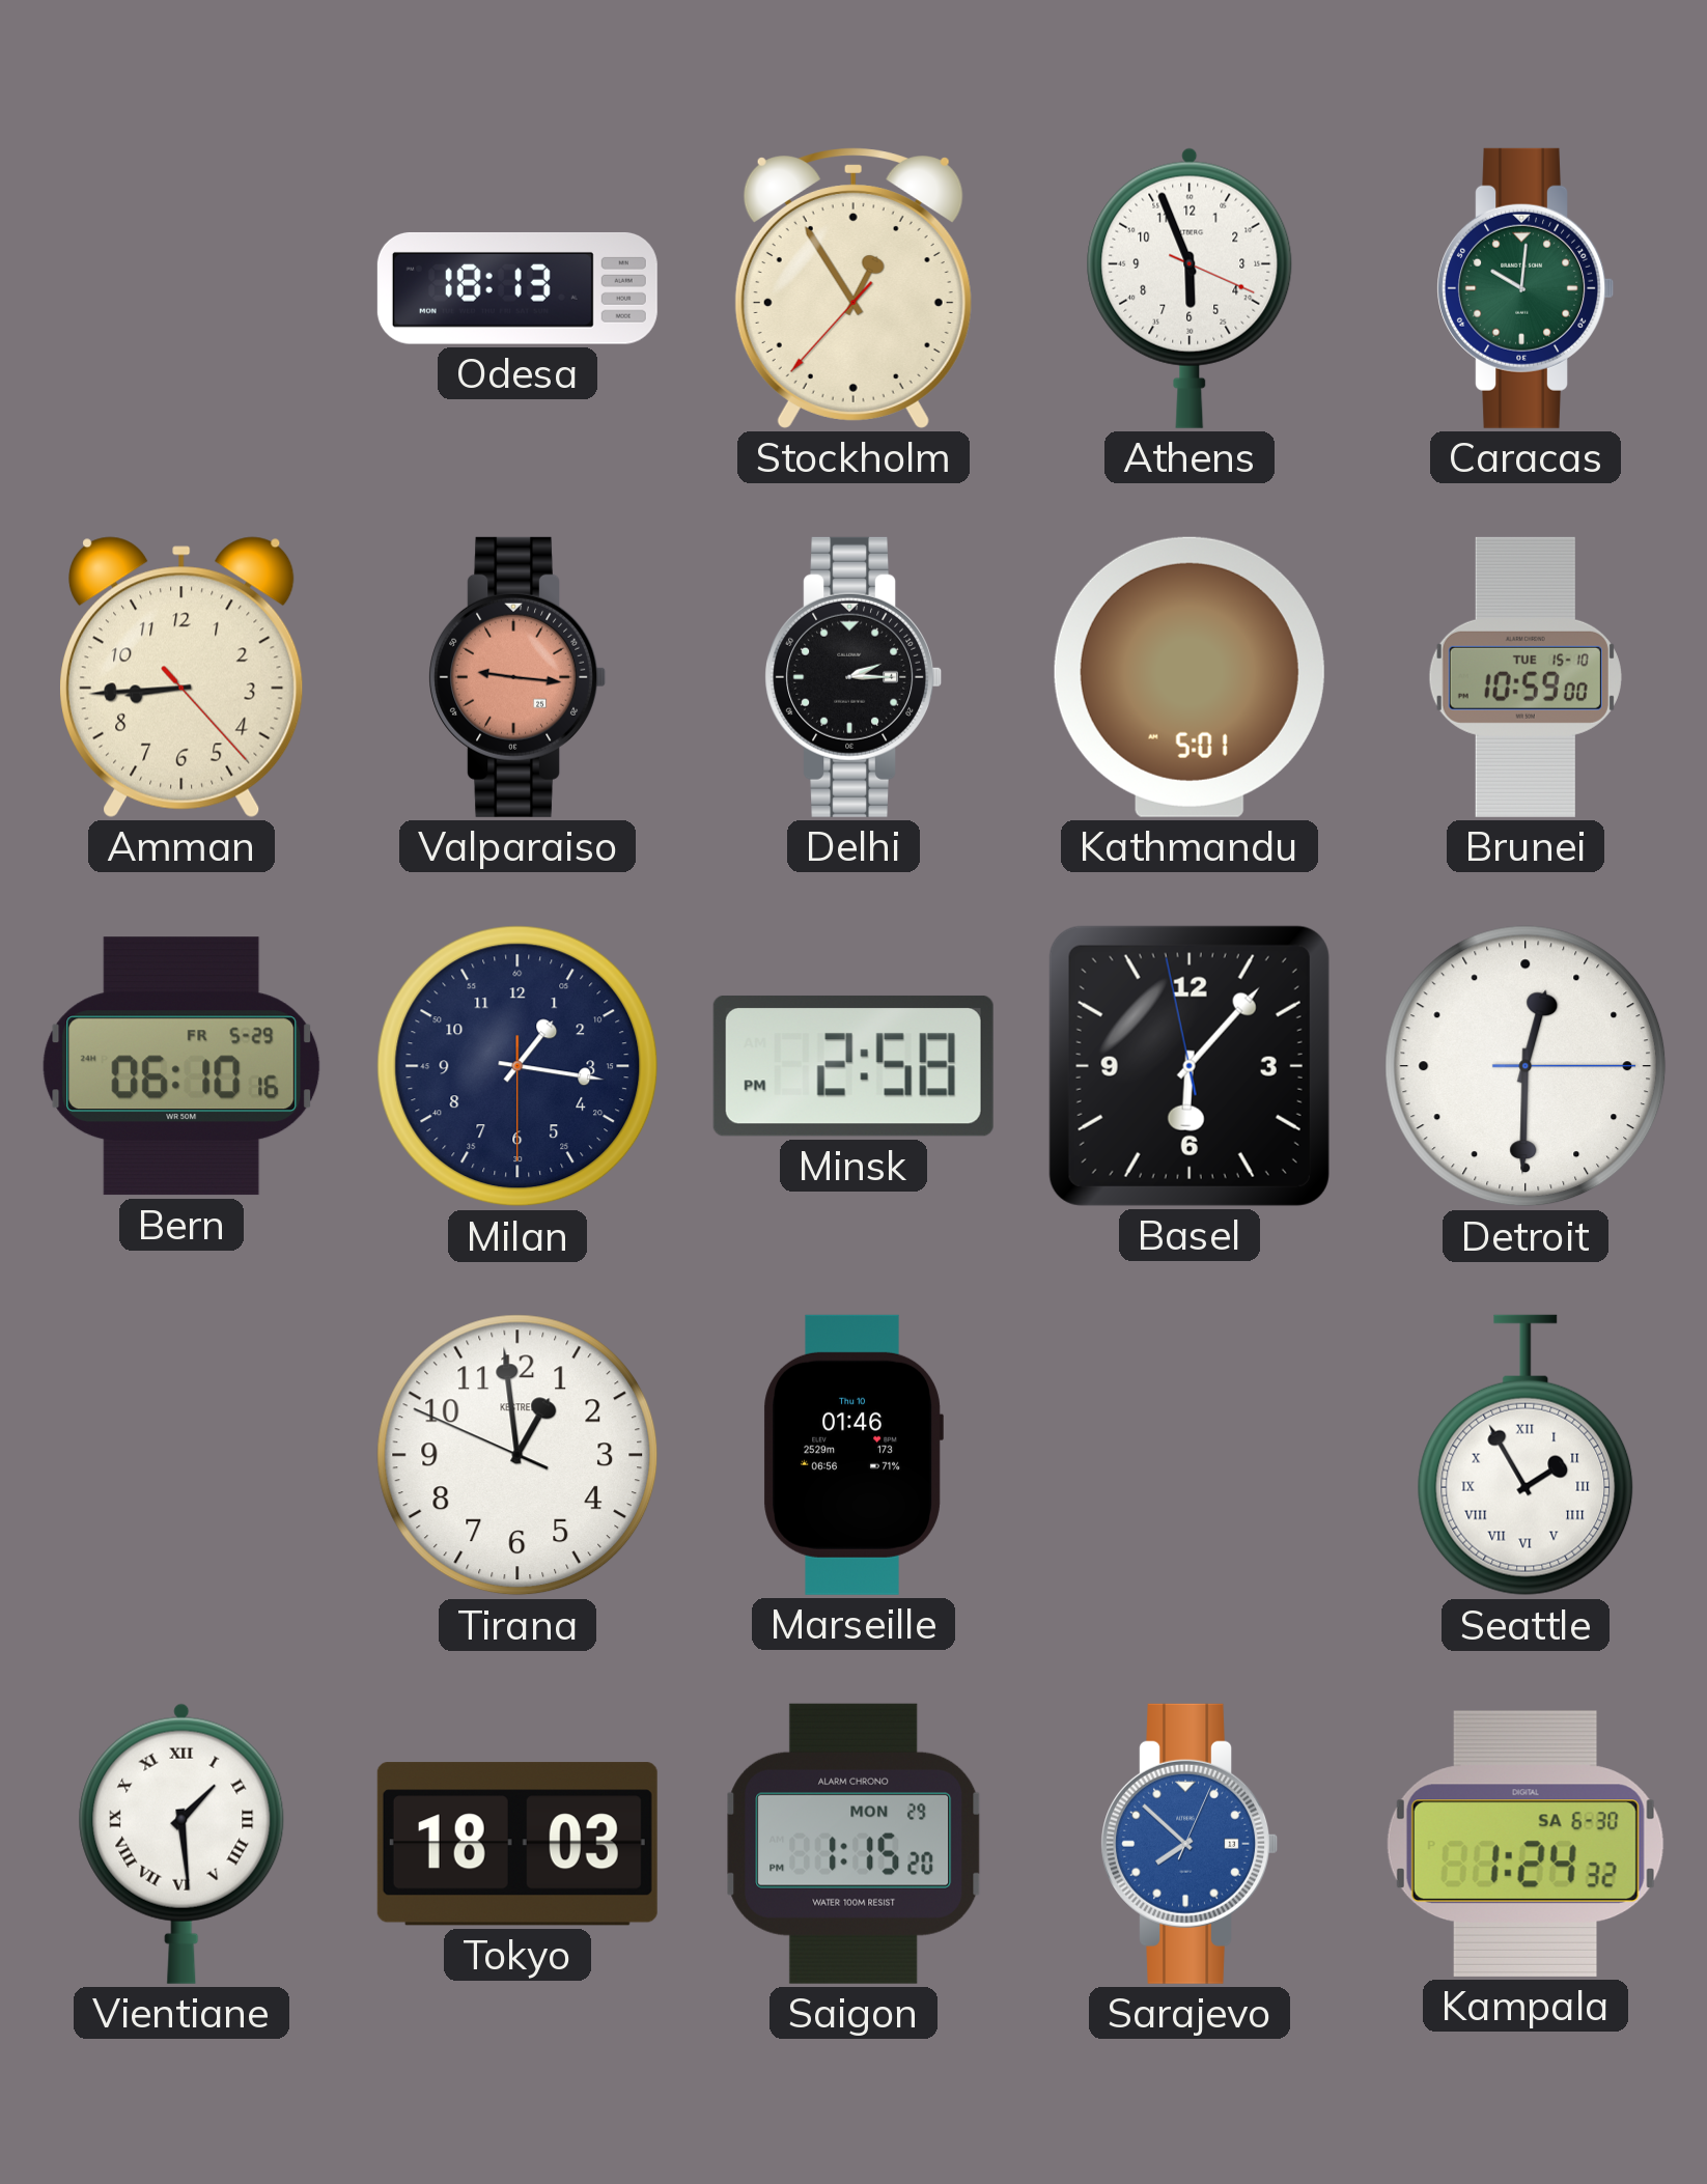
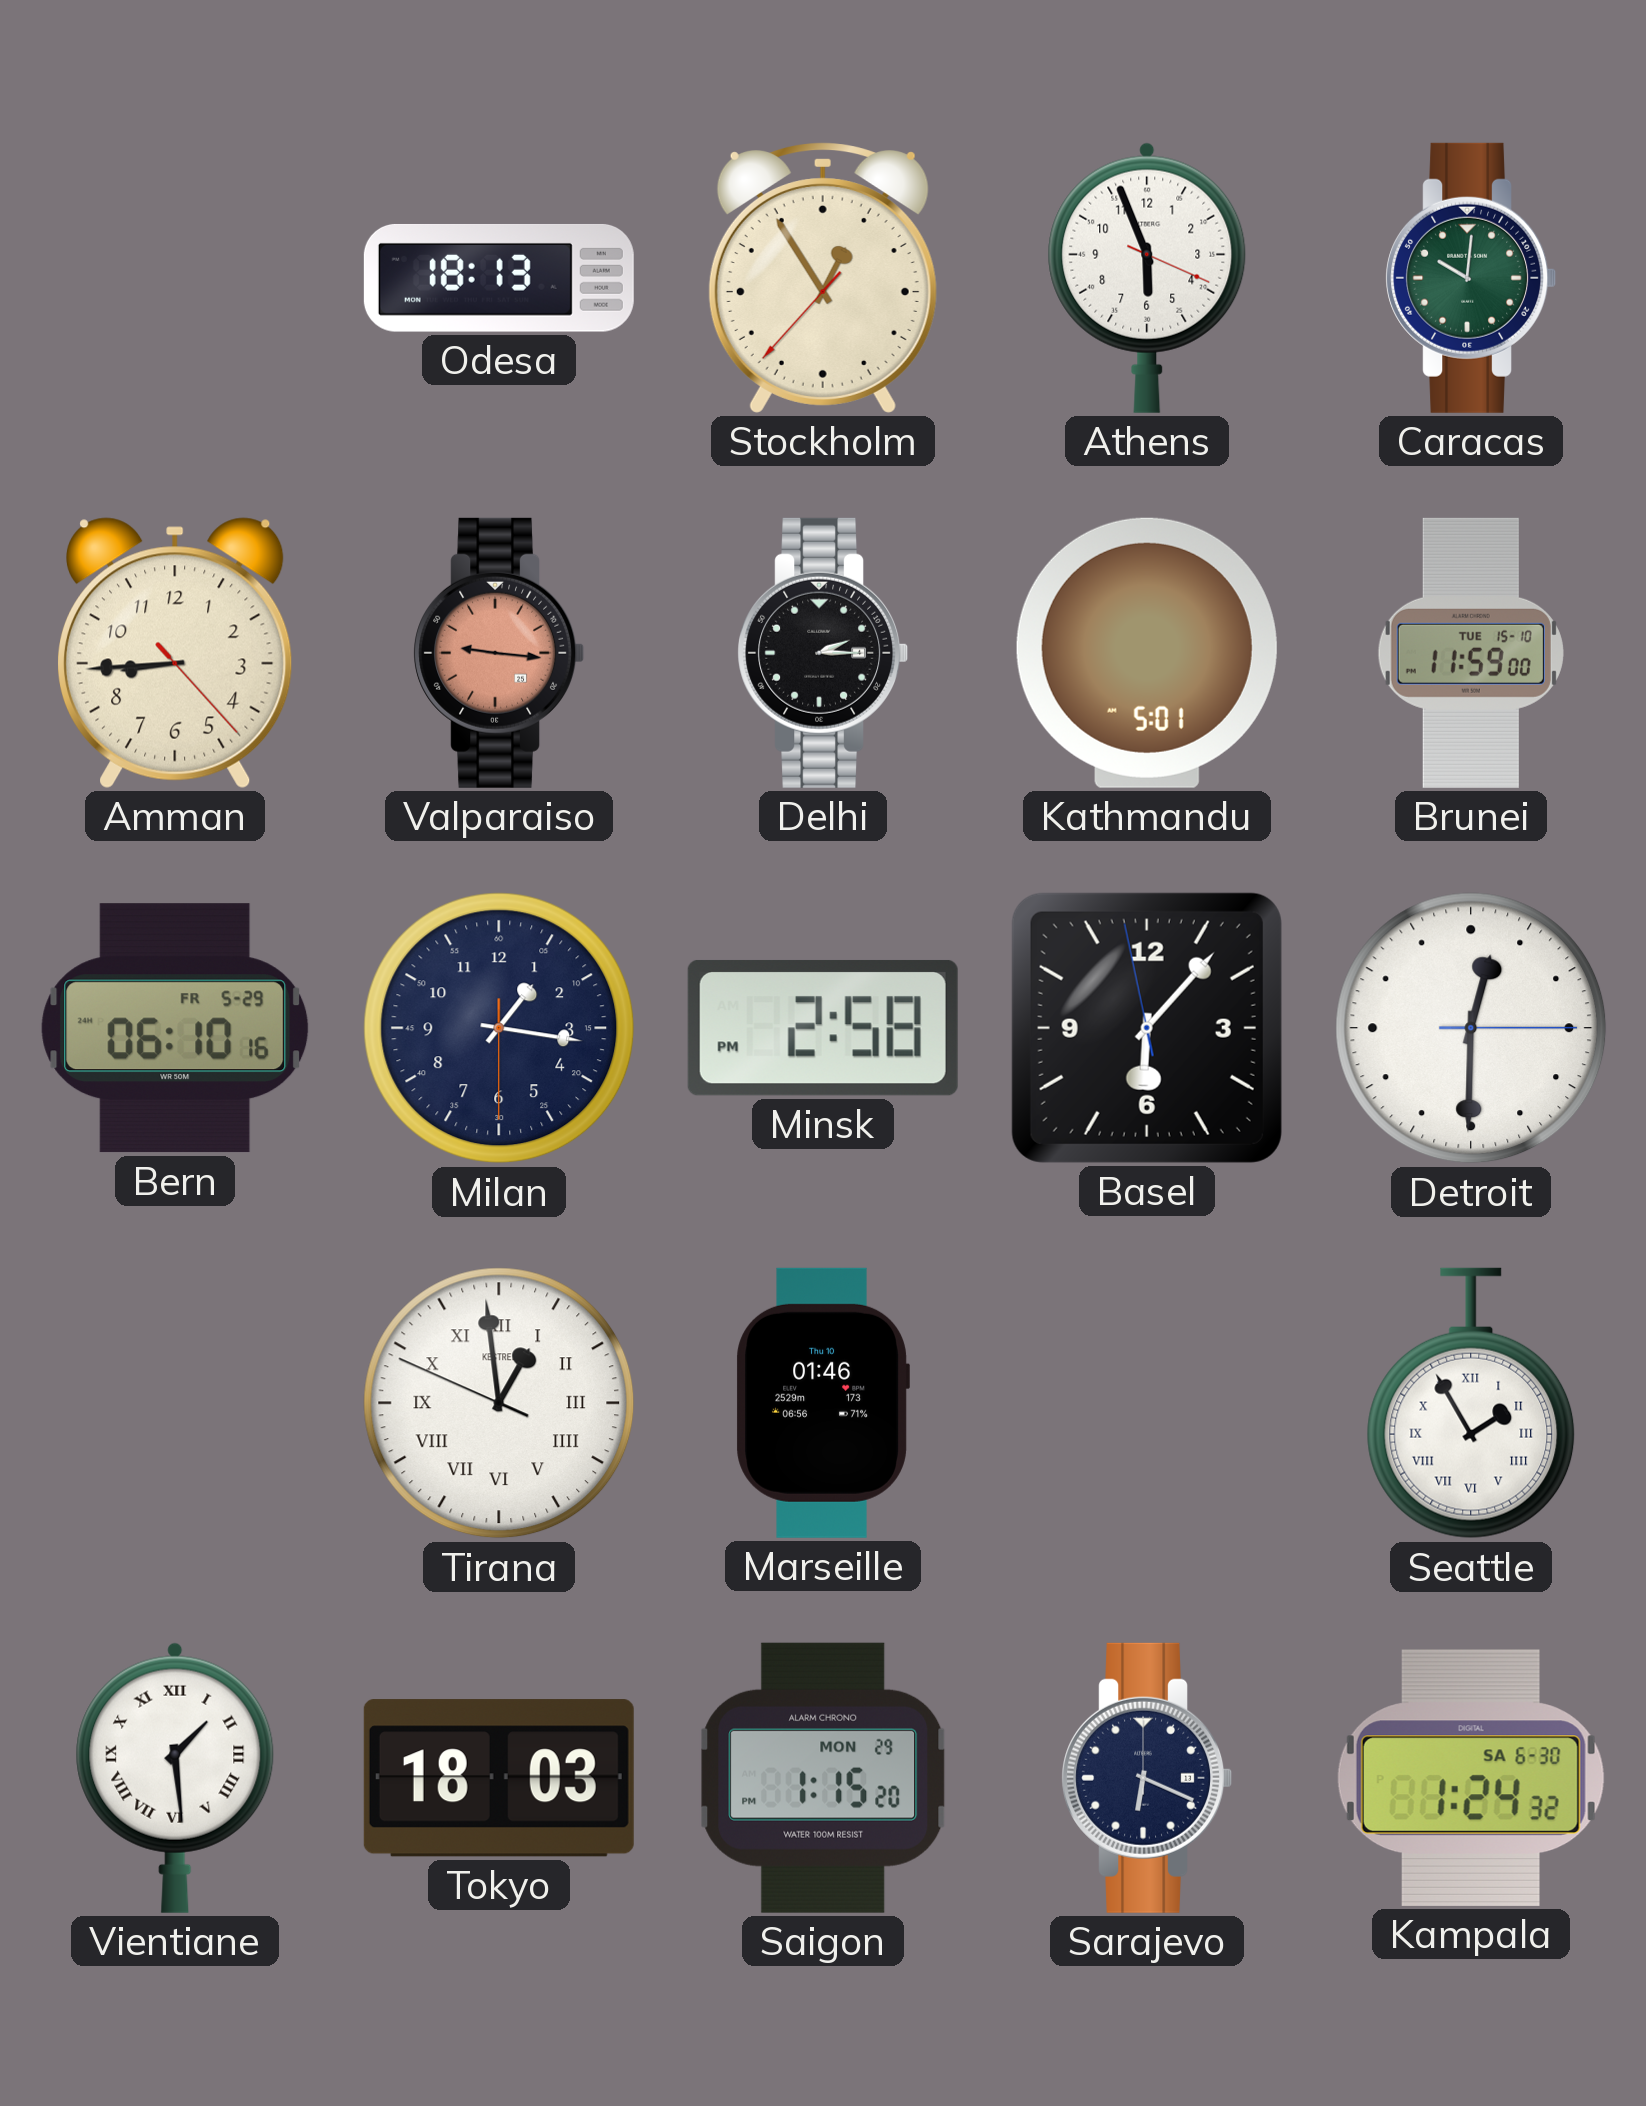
Brunei: 10:59 -> 11:59
Tirana numerals: Arabic -> Roman
Sarajevo: 7:52 -> 6:19
Sarajevo dial: blue -> navy
